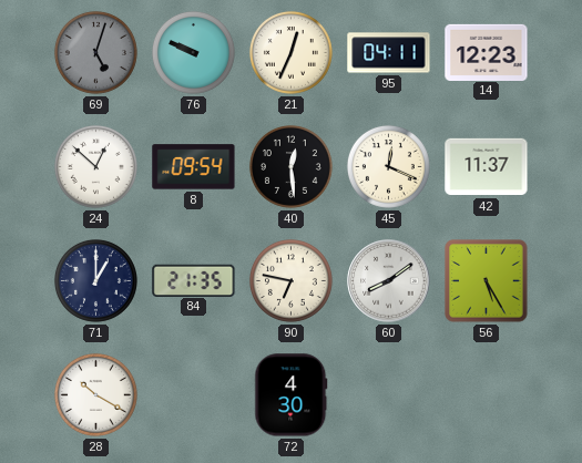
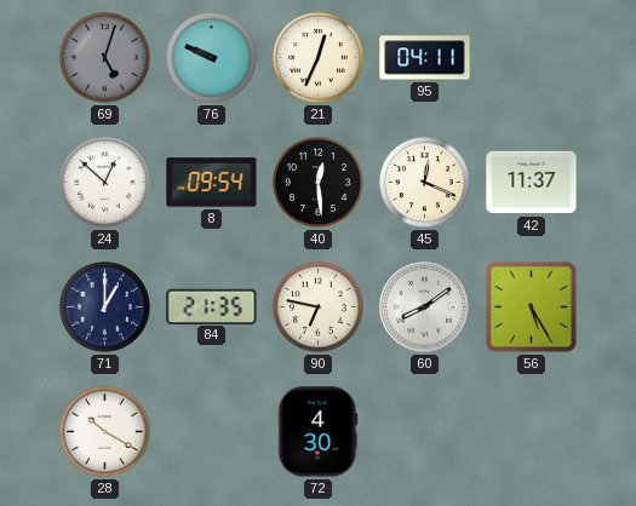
14: 12:23 -> none
